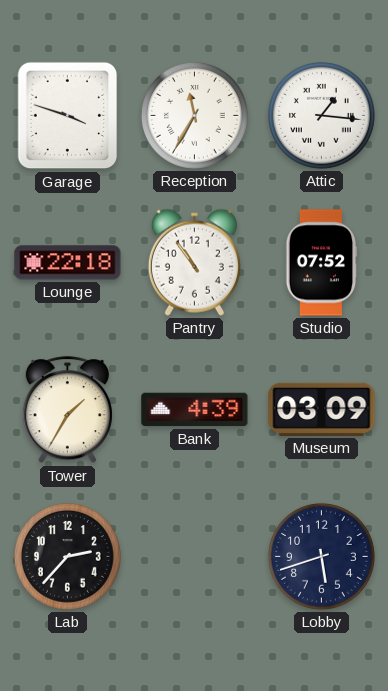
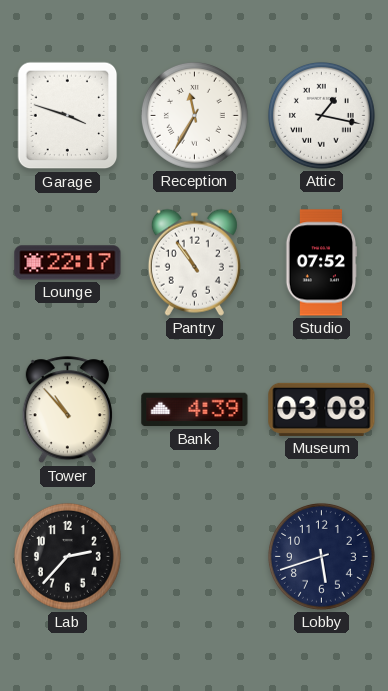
Attic: 1:16 -> 1:17
Lounge: 22:18 -> 22:17
Tower: 1:35 -> 10:53
Museum: 03:09 -> 03:08
